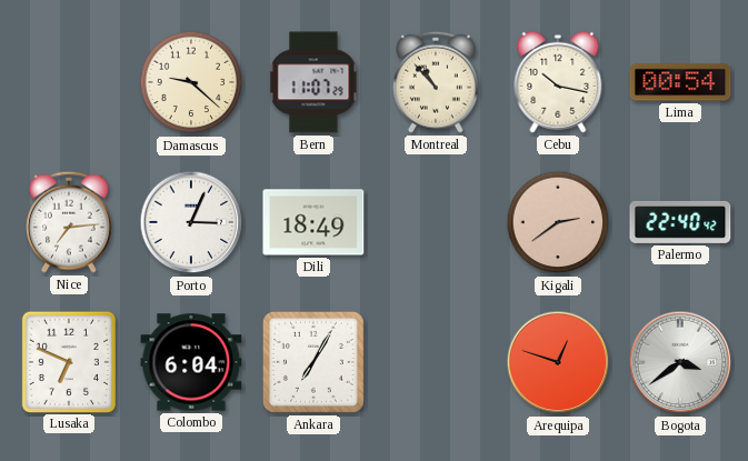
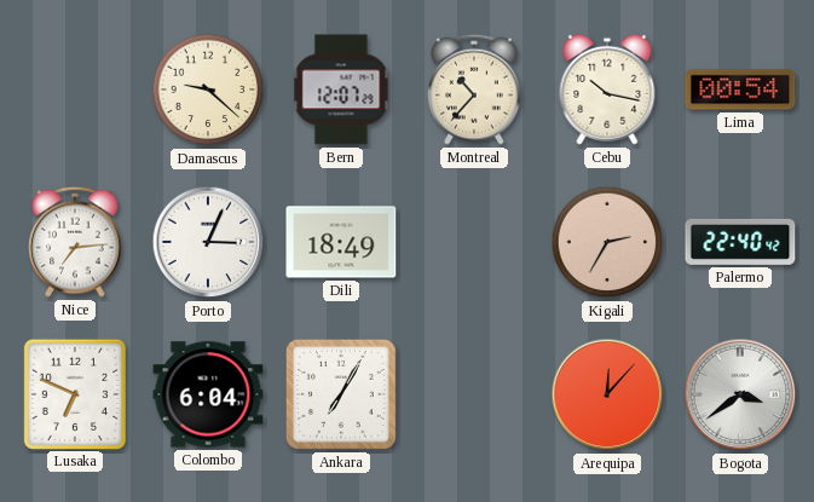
Bern: 11:07 -> 12:07
Montreal: 10:53 -> 10:37
Kigali: 2:39 -> 2:35
Arequipa: 12:48 -> 12:07
